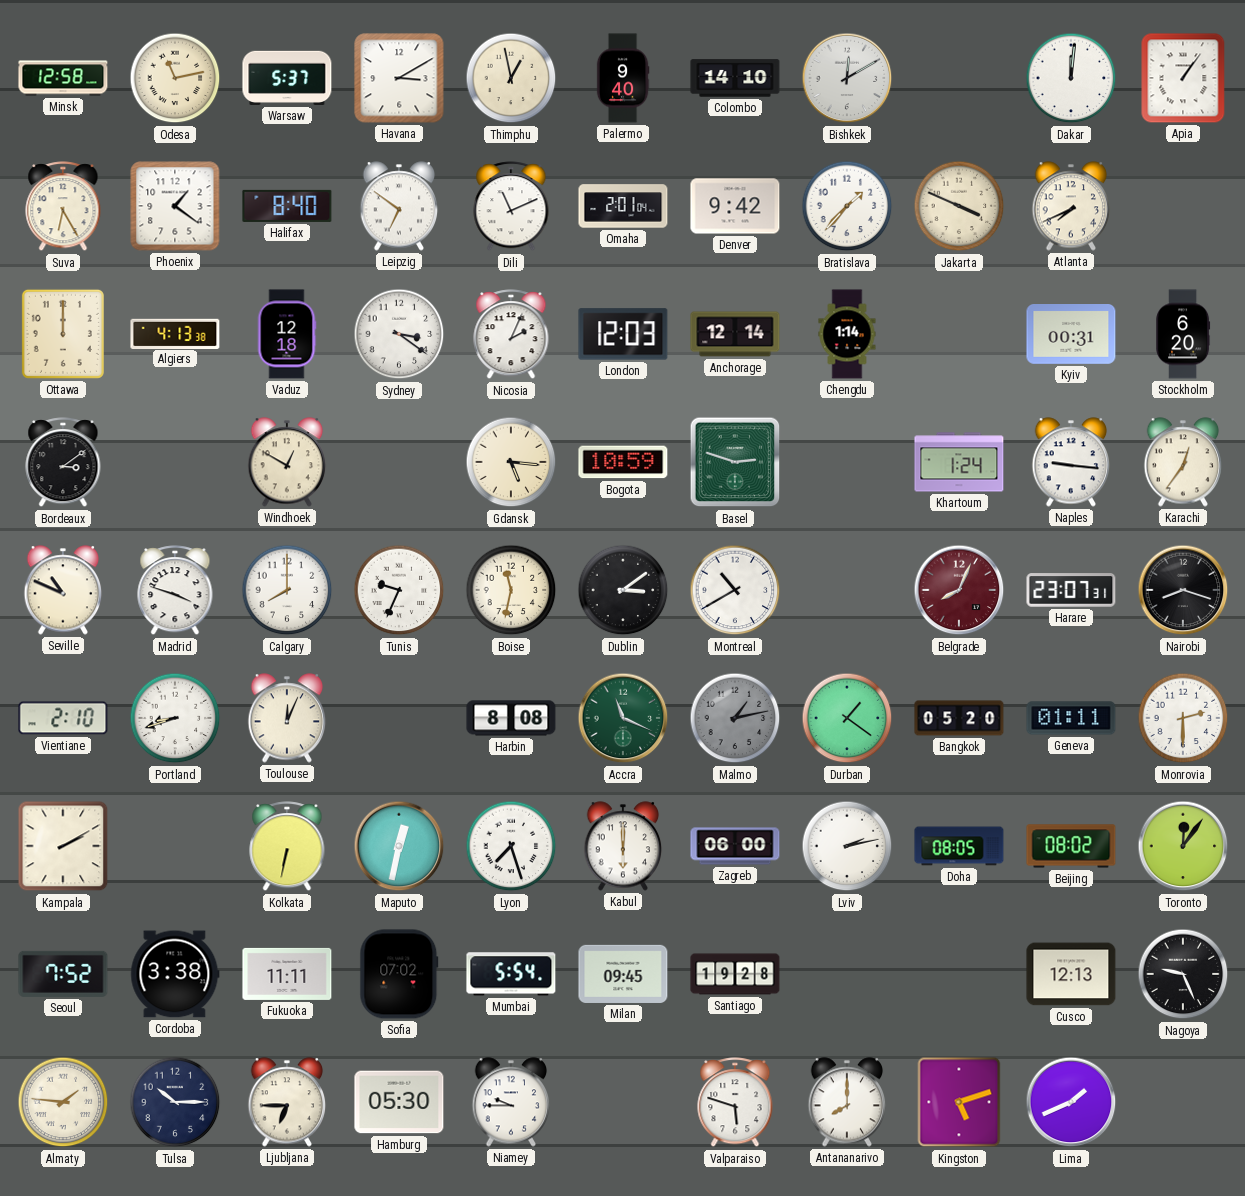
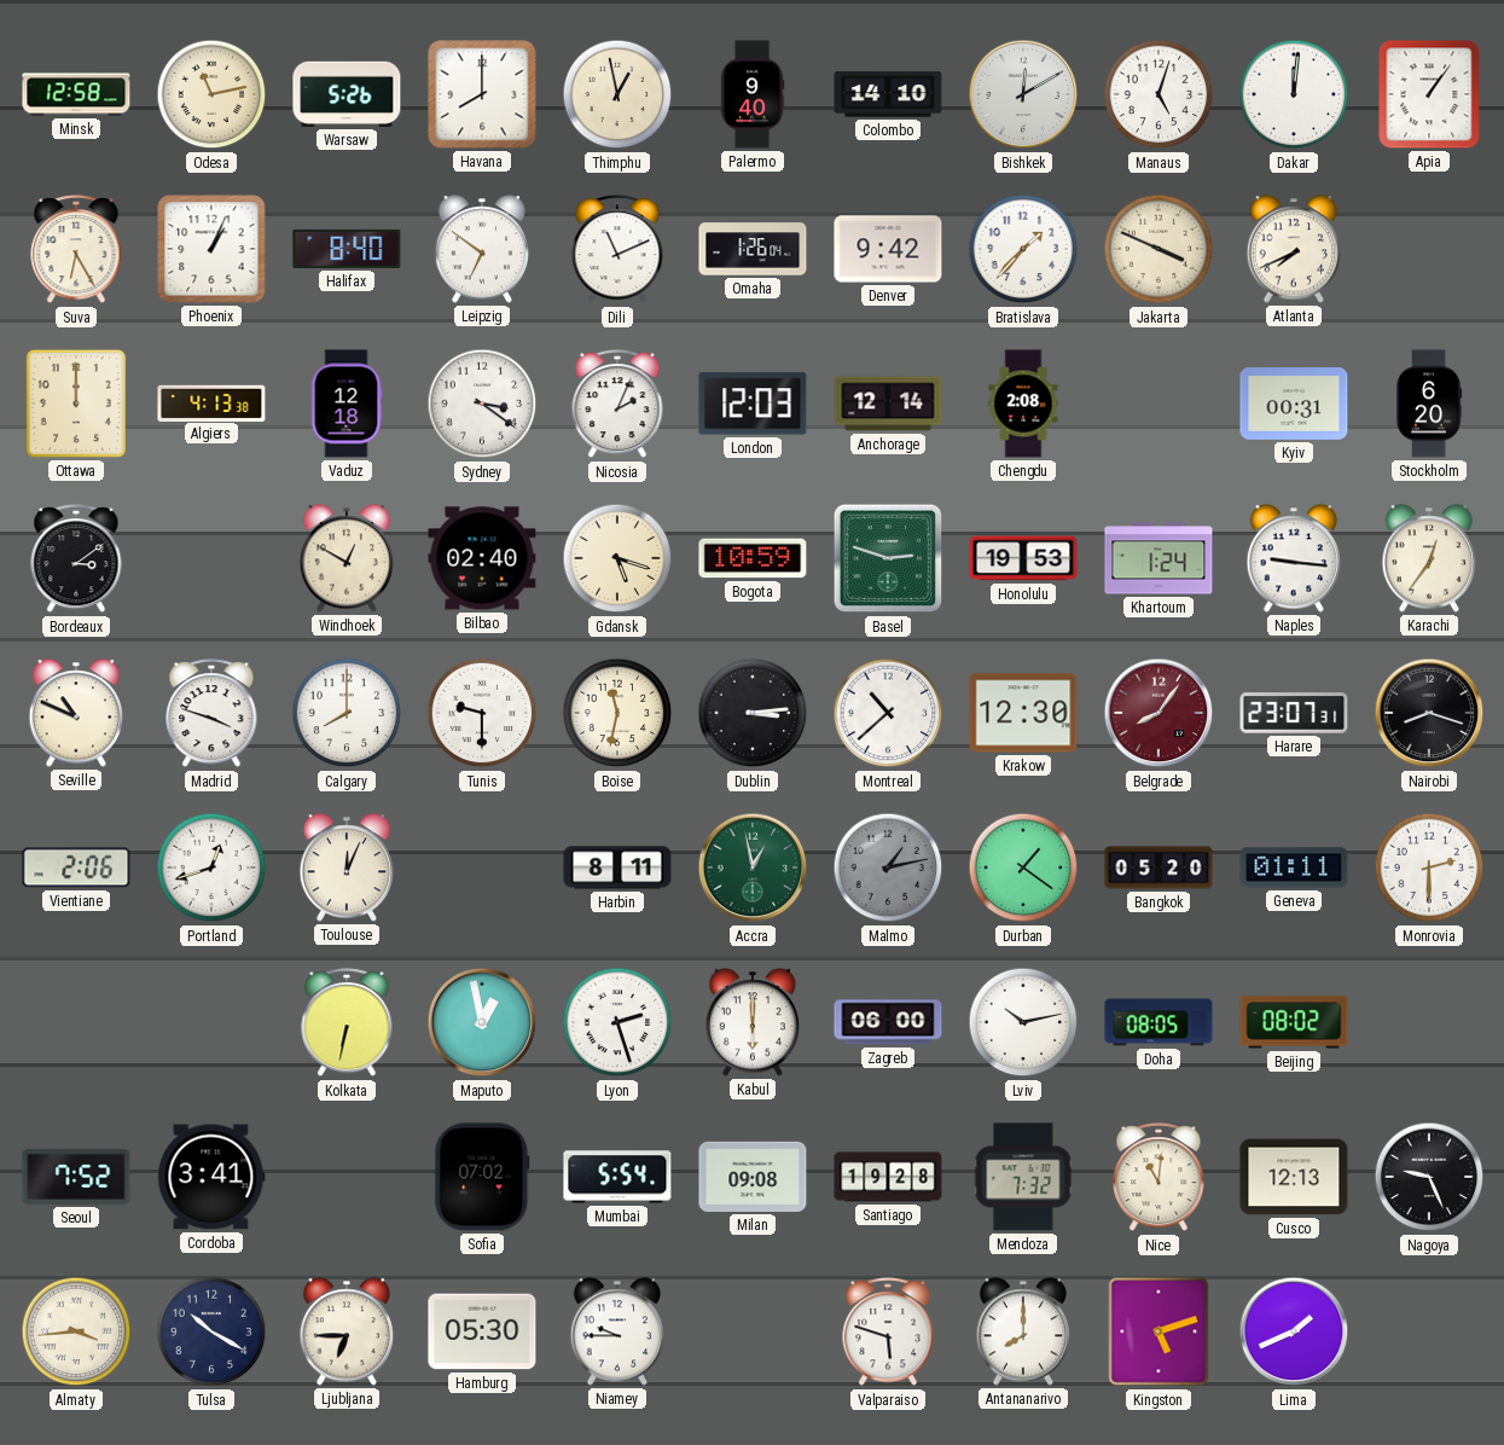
Warsaw: 5:37 -> 5:26
Havana: 3:10 -> 8:00
Manaus: none -> 5:03
Phoenix: 1:21 -> 1:04
Omaha: 2:01 -> 1:26
Chengdu: 1:14 -> 2:08
Bilbao: none -> 02:40
Gdansk: 5:16 -> 5:18
Honolulu: none -> 19:53
Tunis: 9:34 -> 9:30
Dublin: 3:09 -> 3:14
Montreal: 10:40 -> 10:38
Krakow: none -> 12:30
Belgrade: 8:04 -> 8:06
Vientiane: 2:10 -> 2:06
Portland: 8:42 -> 12:42
Harbin: 8:08 -> 8:11
Accra: 11:19 -> 12:58
Kampala: 2:10 -> none
Maputo: 12:32 -> 12:58
Lyon: 7:27 -> 2:27
Lviv: 2:13 -> 10:13
Toronto: 12:06 -> none
Cordoba: 3:38 -> 3:41
Fukuoka: 11:11 -> none
Milan: 09:45 -> 09:08
Mendoza: none -> 7:32
Nice: none -> 11:01
Almaty: 1:46 -> 3:44
Tulsa: 10:15 -> 10:20
